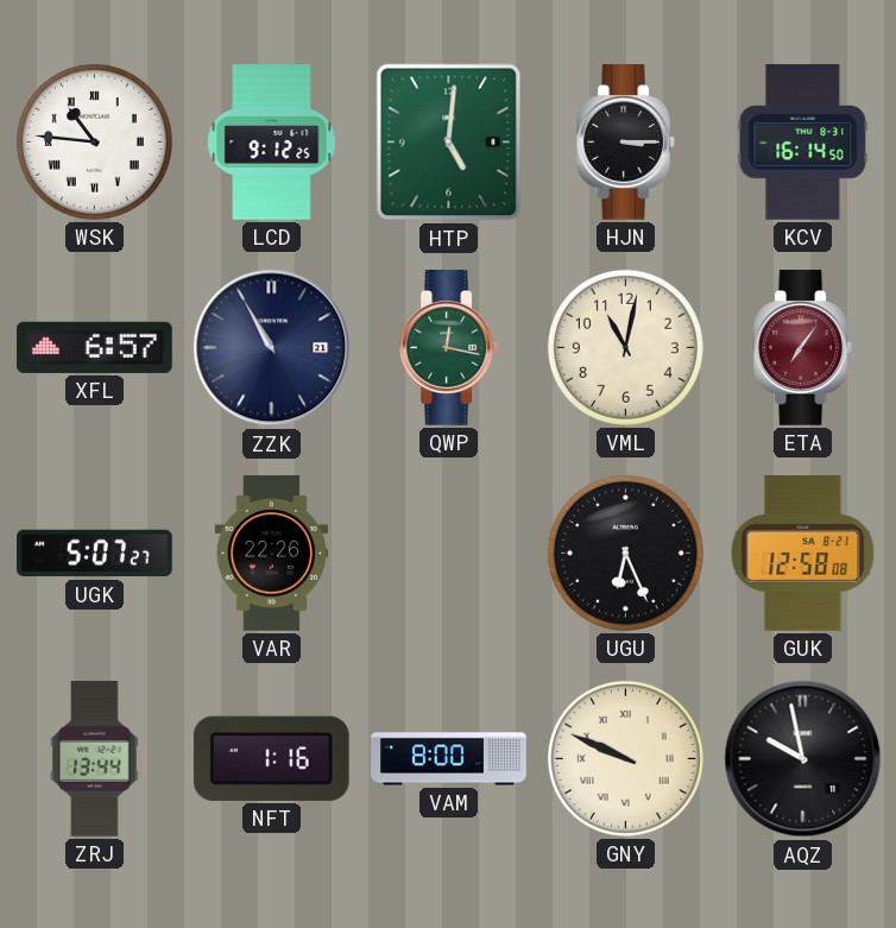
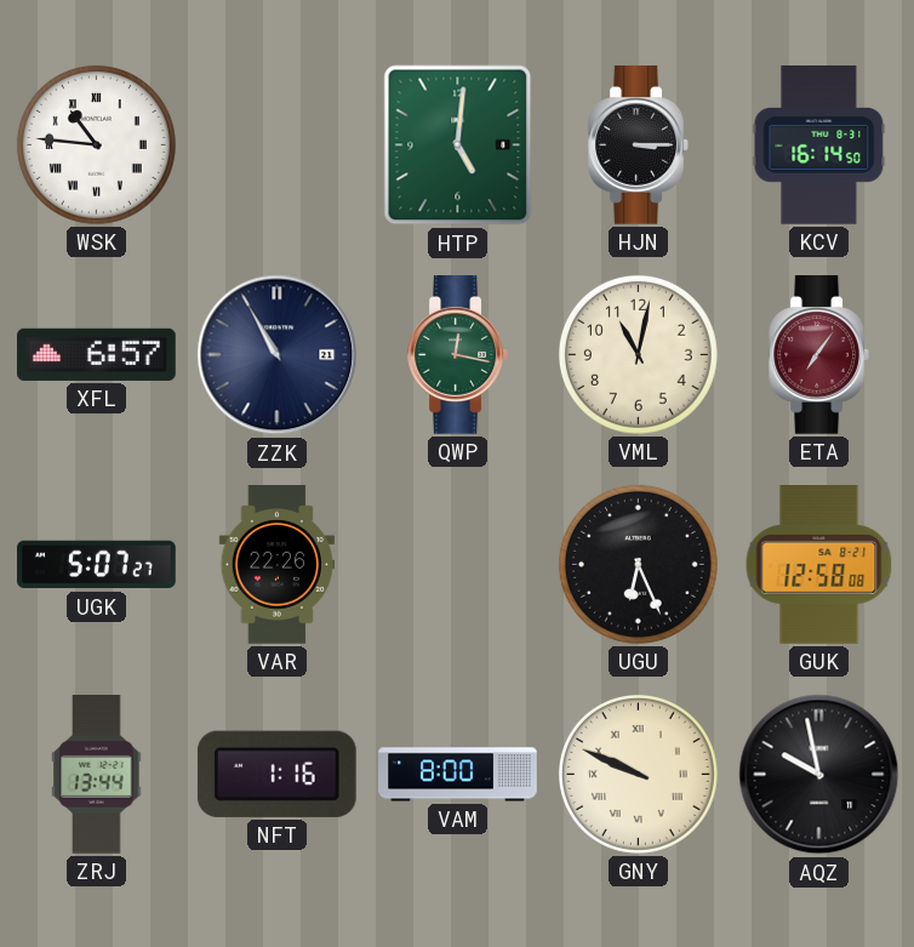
LCD: 9:12 -> none
